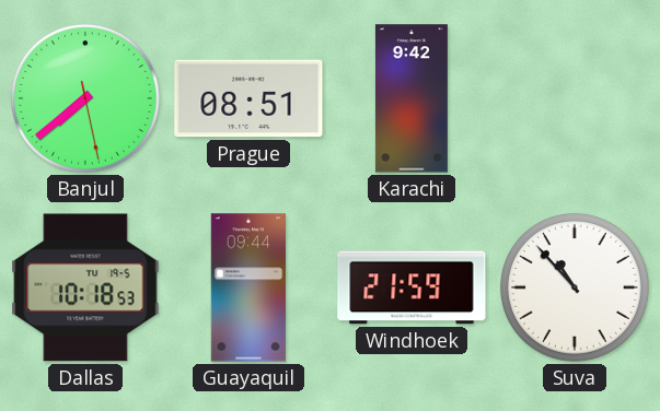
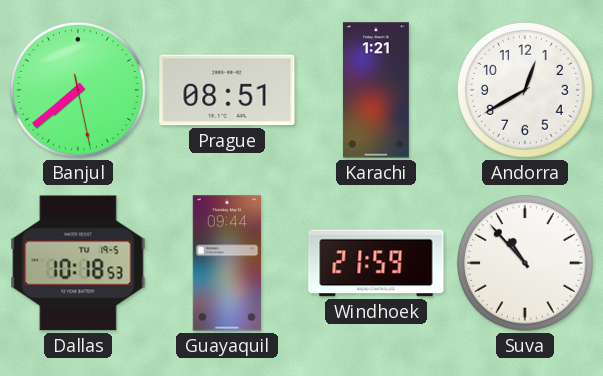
Karachi: 9:42 -> 1:21
Andorra: none -> 12:40
